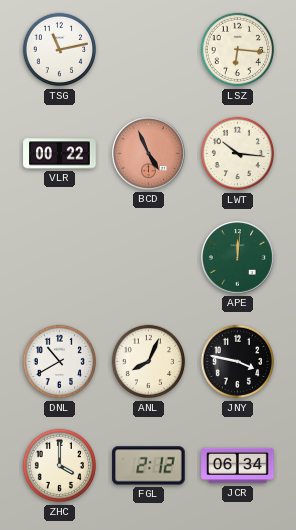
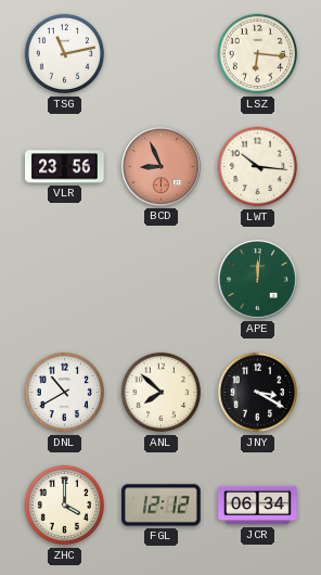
VLR: 00:22 -> 23:56
BCD: 4:56 -> 8:56
ANL: 8:04 -> 7:52
JNY: 3:47 -> 3:20
FGL: 2:12 -> 12:12
